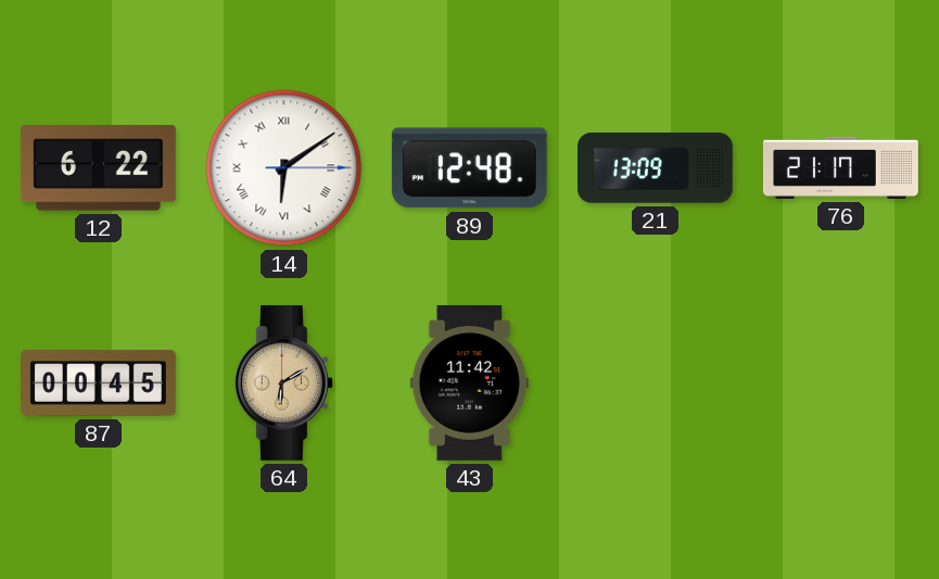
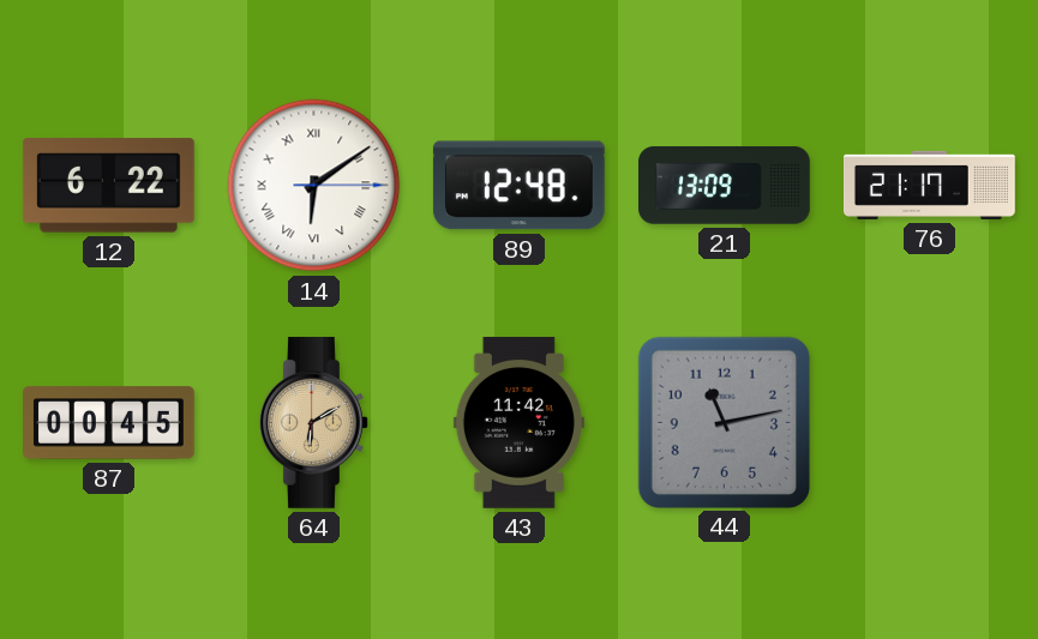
44: none -> 11:13
